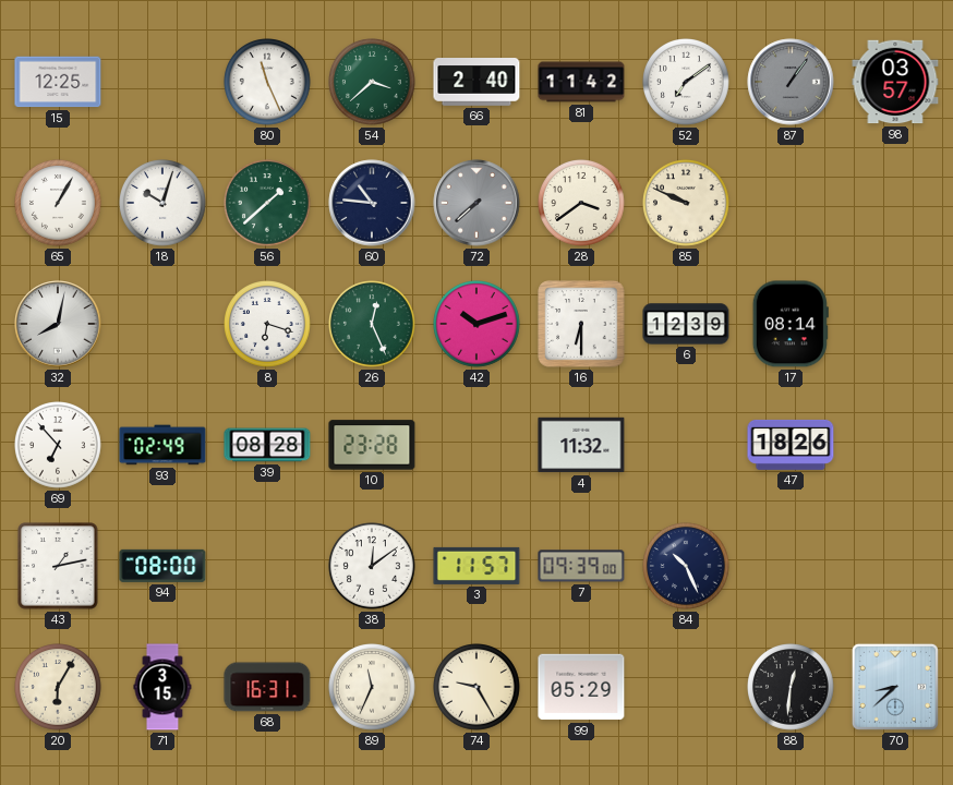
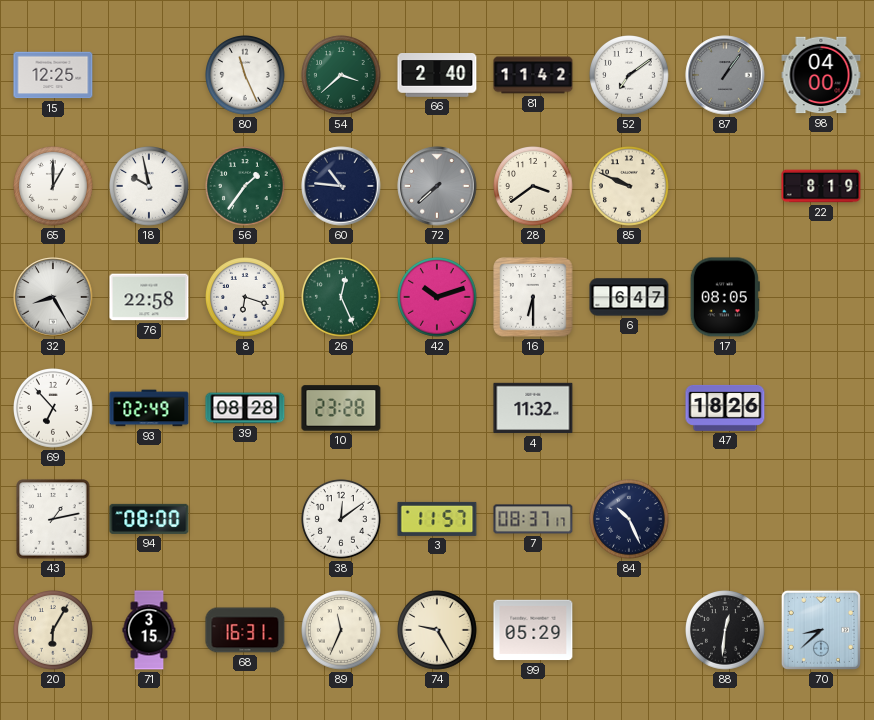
98: 03:57 -> 04:00
65: 1:05 -> 1:00
18: 10:03 -> 9:58
56: 1:38 -> 1:36
22: none -> 8:19
32: 8:02 -> 8:25
76: none -> 22:58
6: 12:39 -> 6:47
17: 08:14 -> 08:05
7: 09:39 -> 08:37
